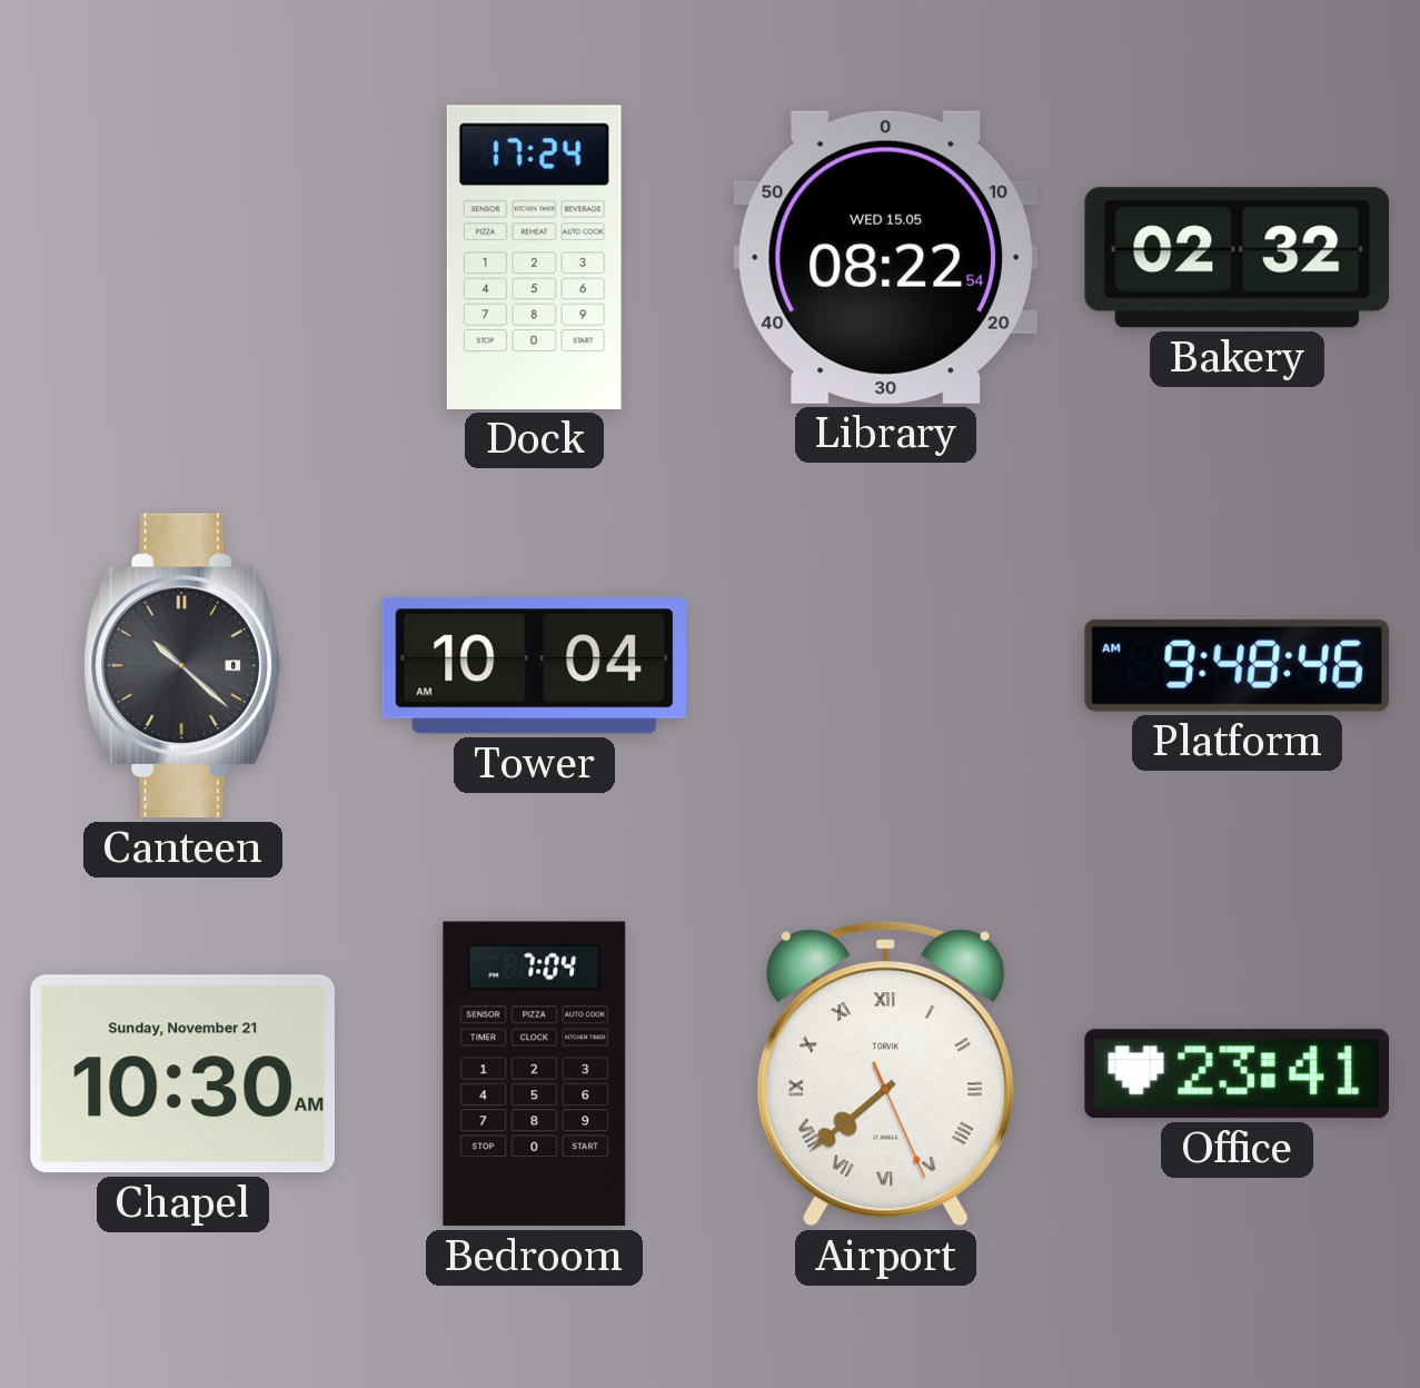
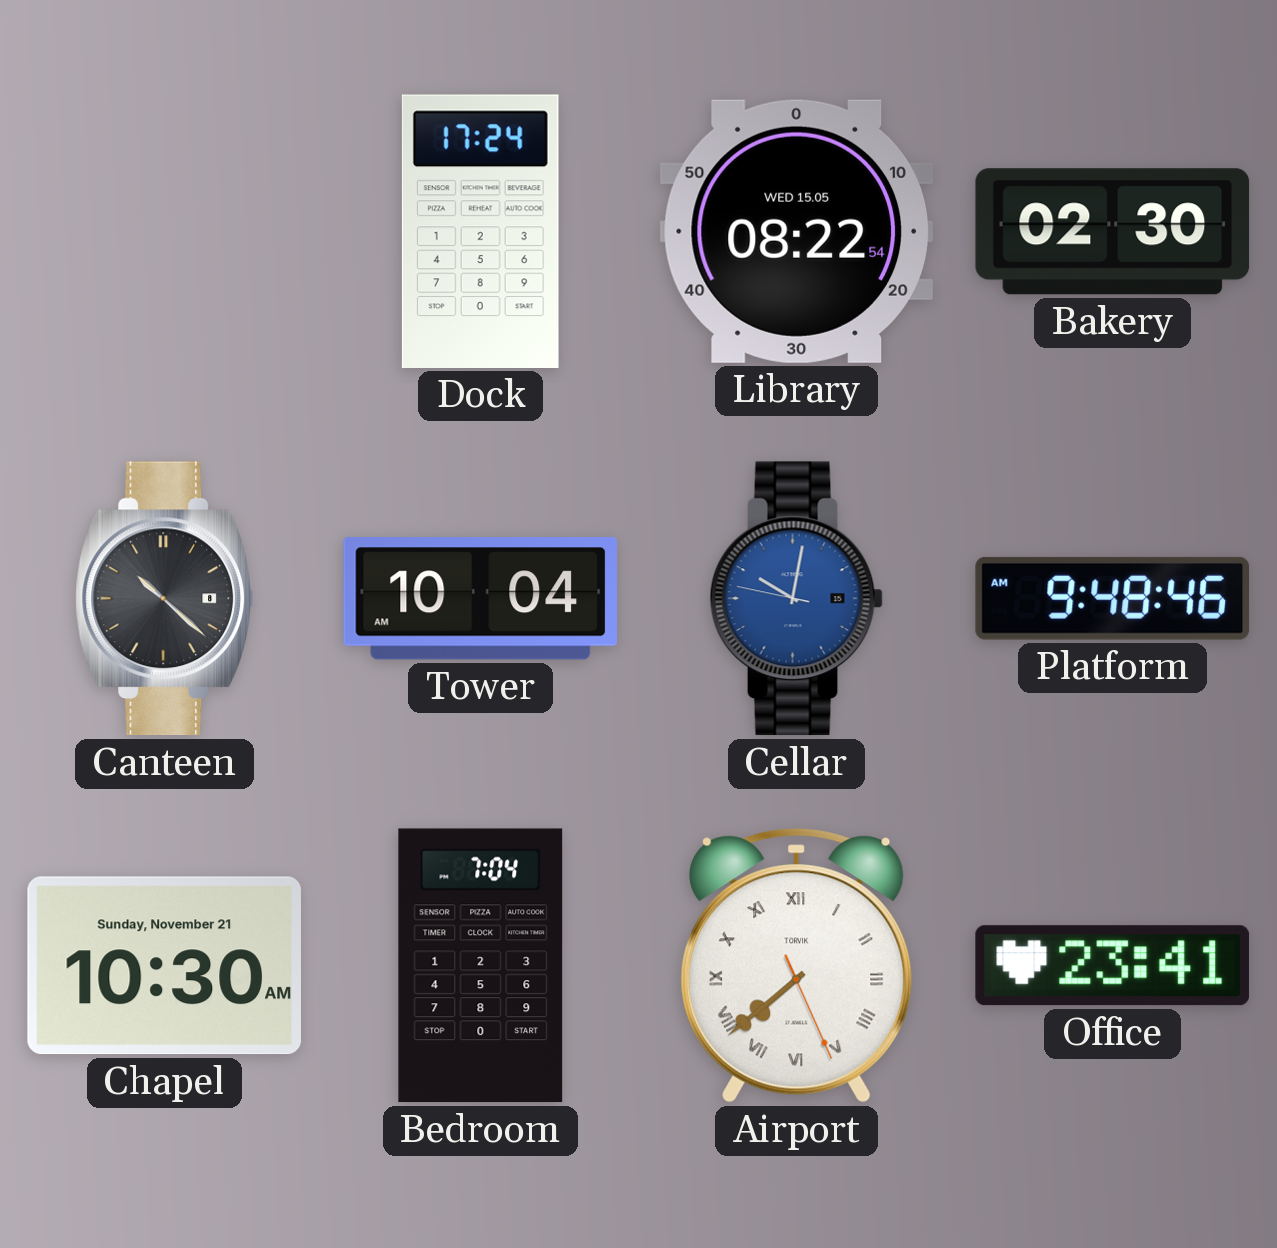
Bakery: 02:32 -> 02:30
Cellar: none -> 10:01
